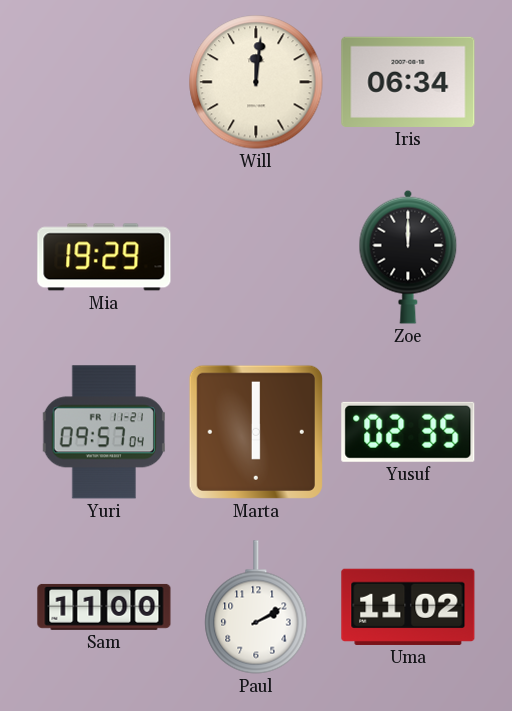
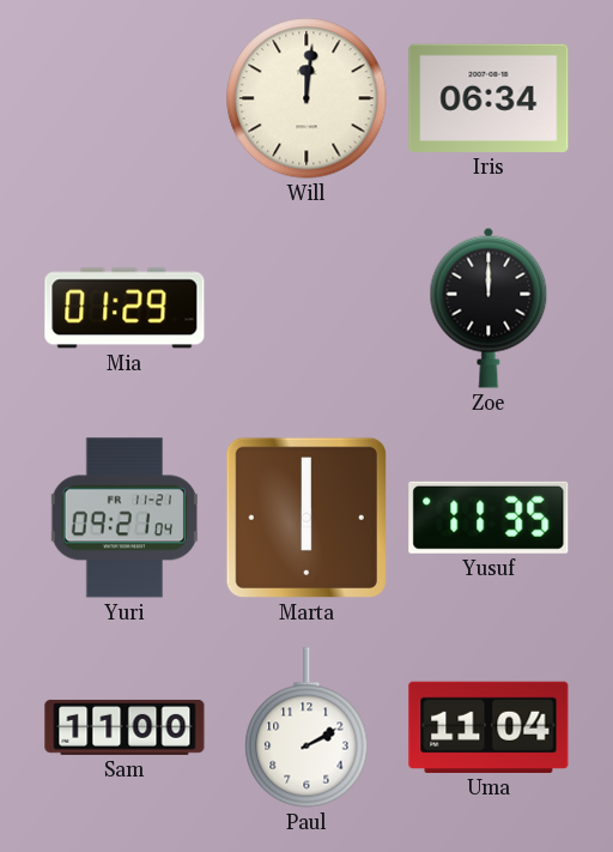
Mia: 19:29 -> 01:29
Yuri: 09:57 -> 09:21
Yusuf: 02:35 -> 11:35
Uma: 11:02 -> 11:04
